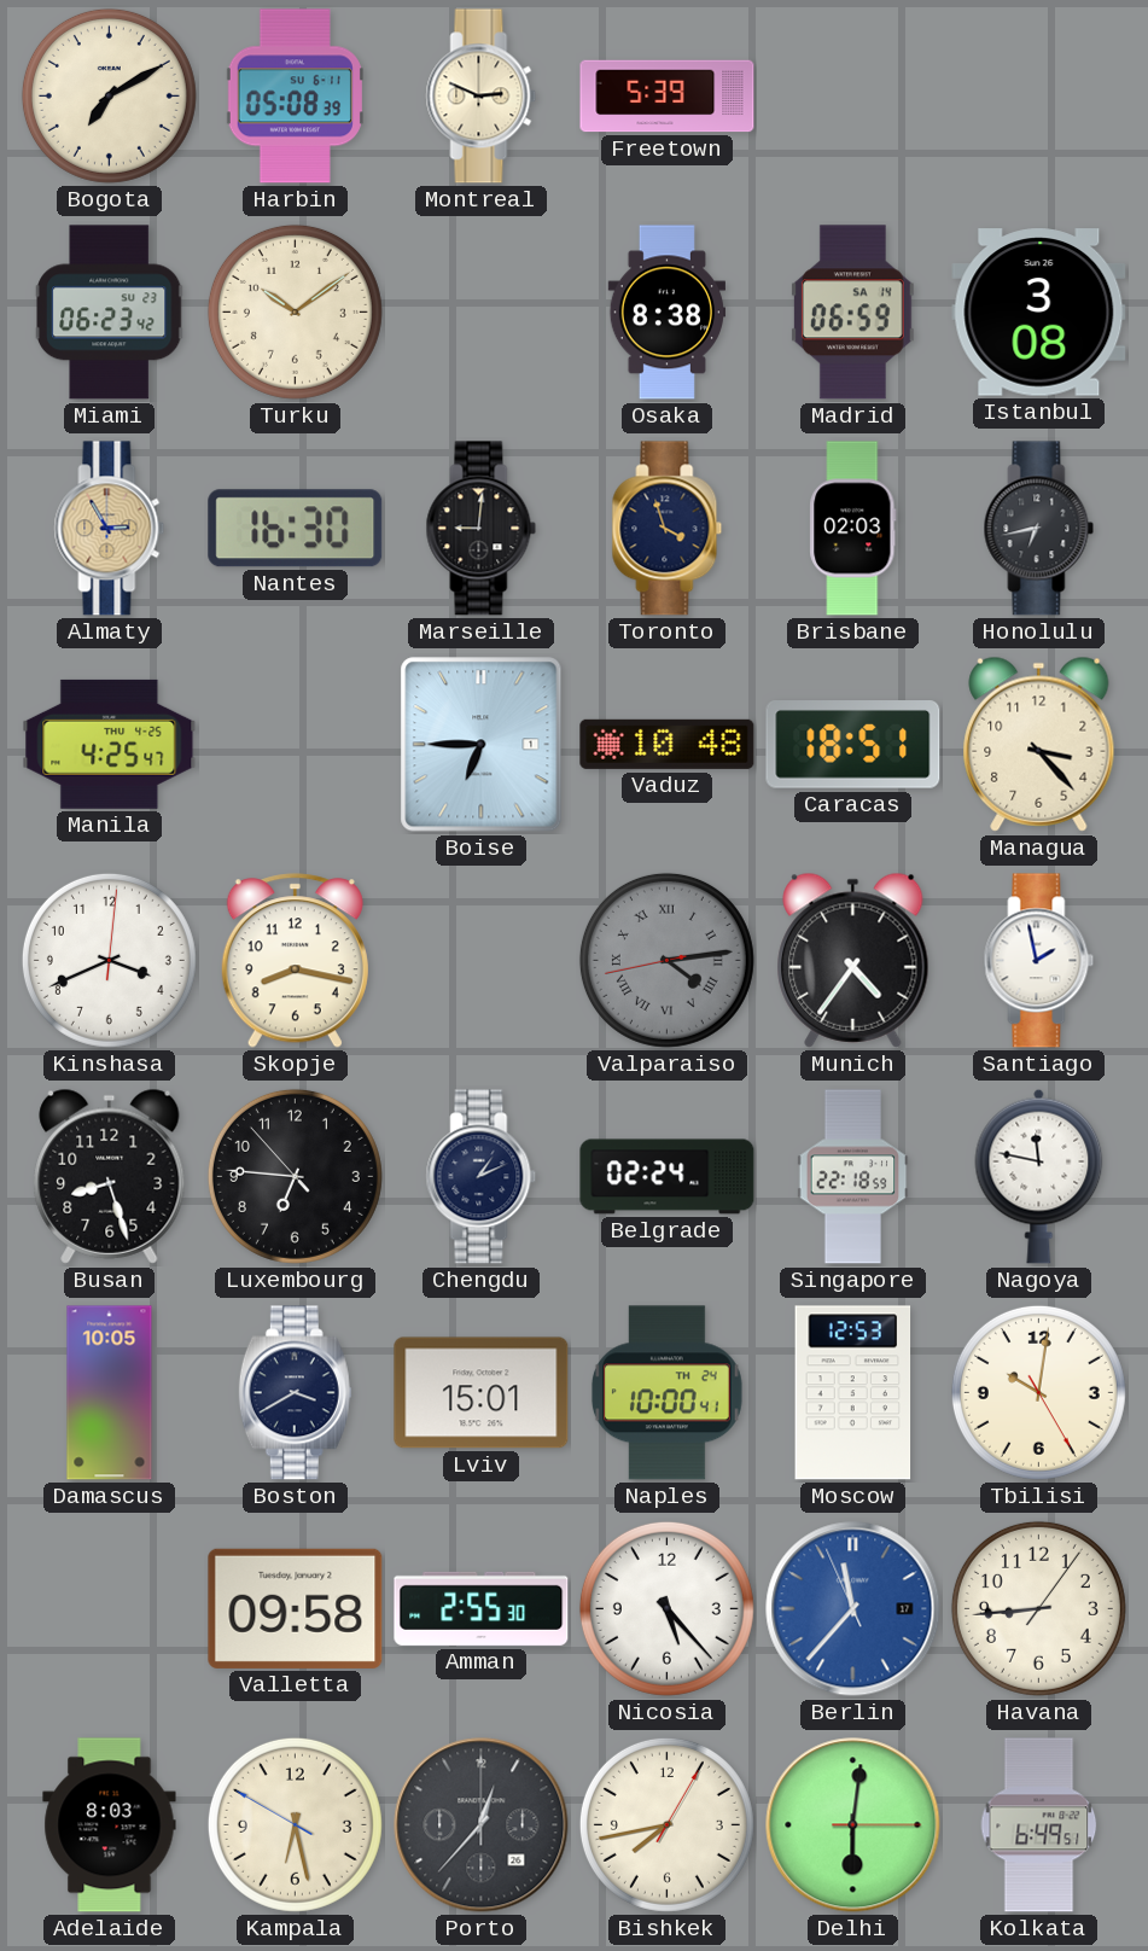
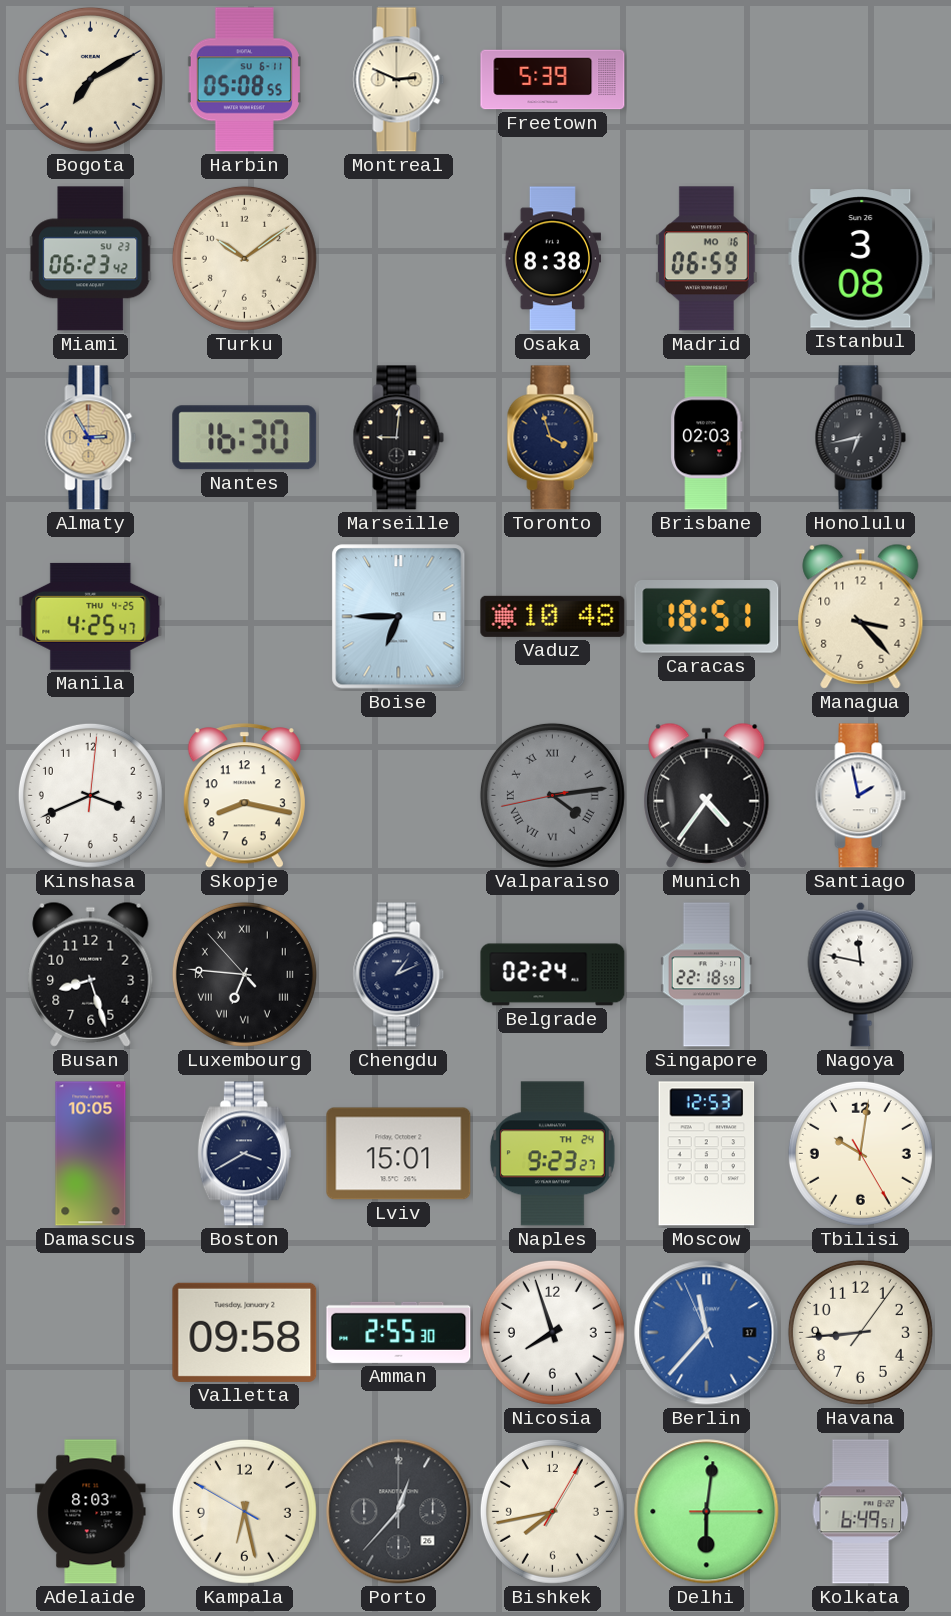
Harbin: 05:08:39 -> 05:08:55
Madrid date: SA 14 -> MO 16
Luxembourg numerals: Arabic -> Roman
Naples: 10:00 -> 9:23
Nicosia: 5:23 -> 7:57
